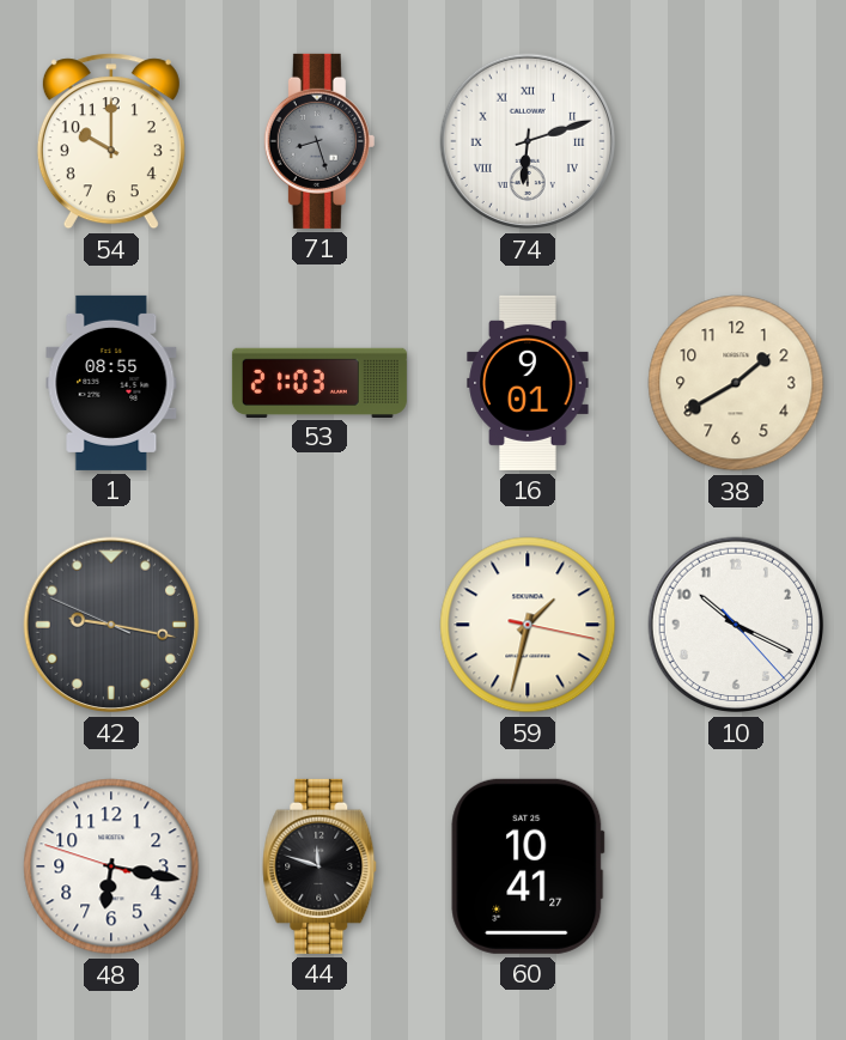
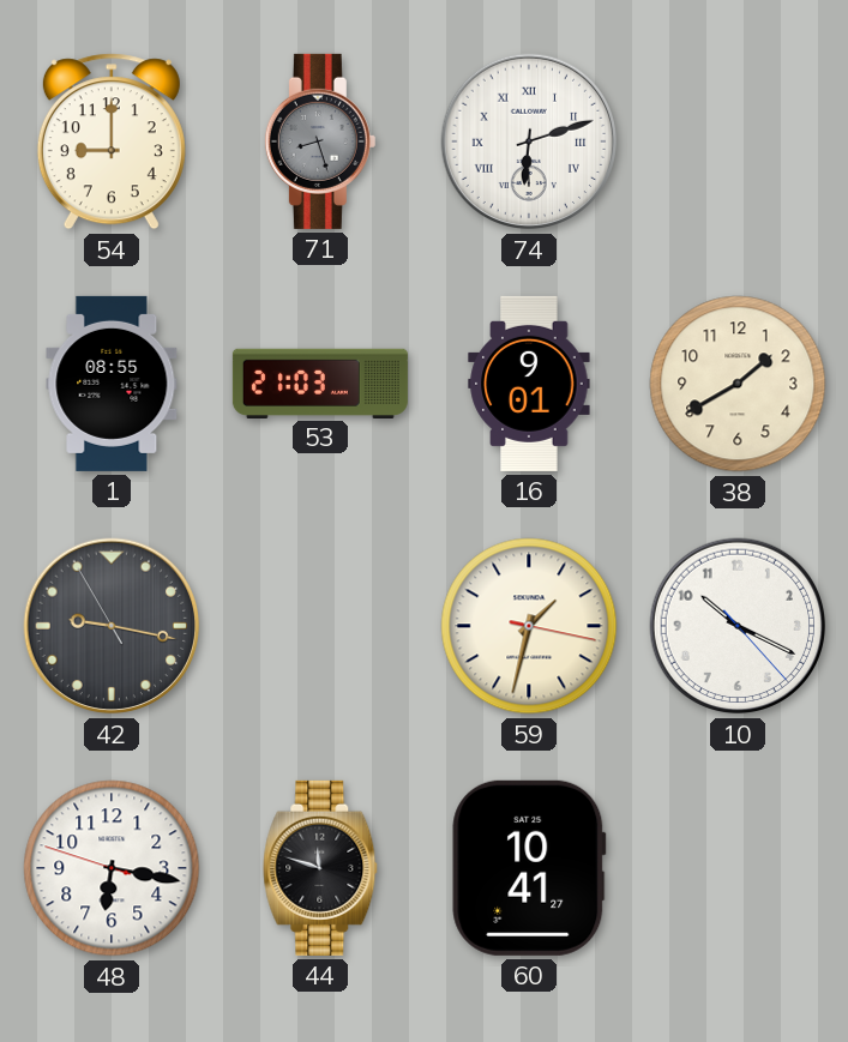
54: 10:00 -> 9:00
42: 9:16:49 -> 9:16:55
